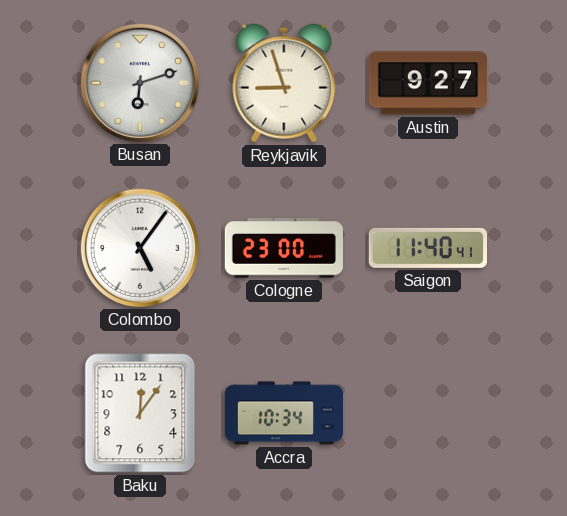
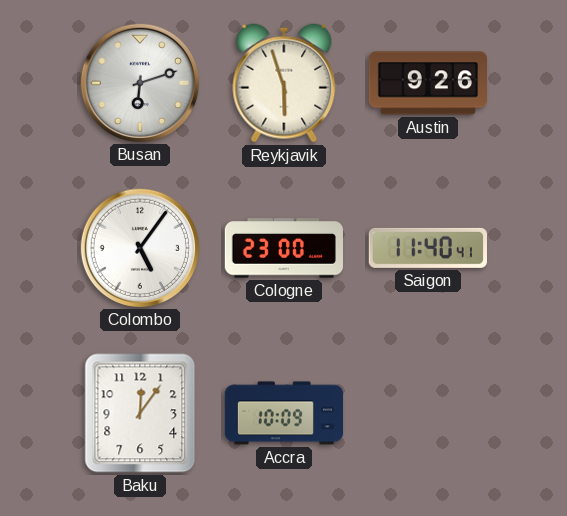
Reykjavik: 8:57 -> 5:57
Austin: 9:27 -> 9:26
Accra: 10:34 -> 10:09
